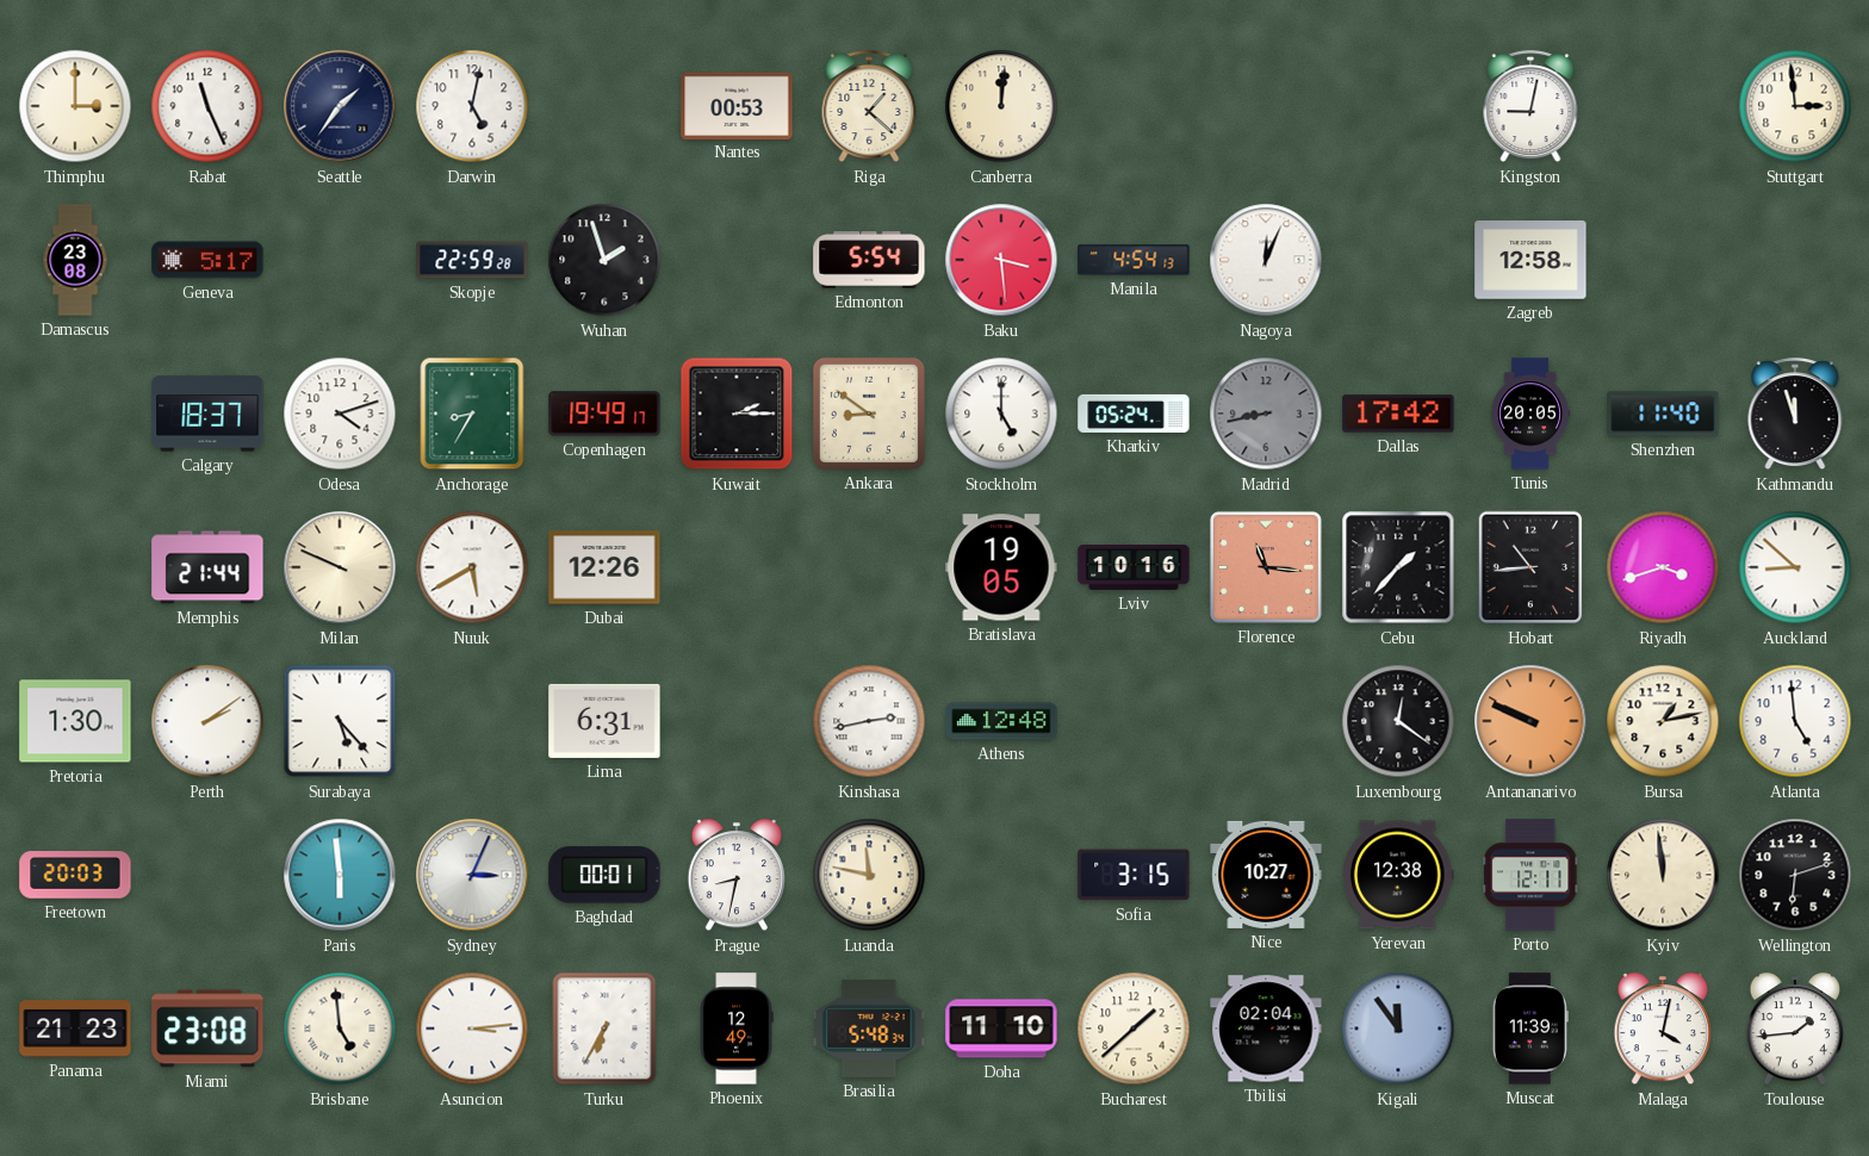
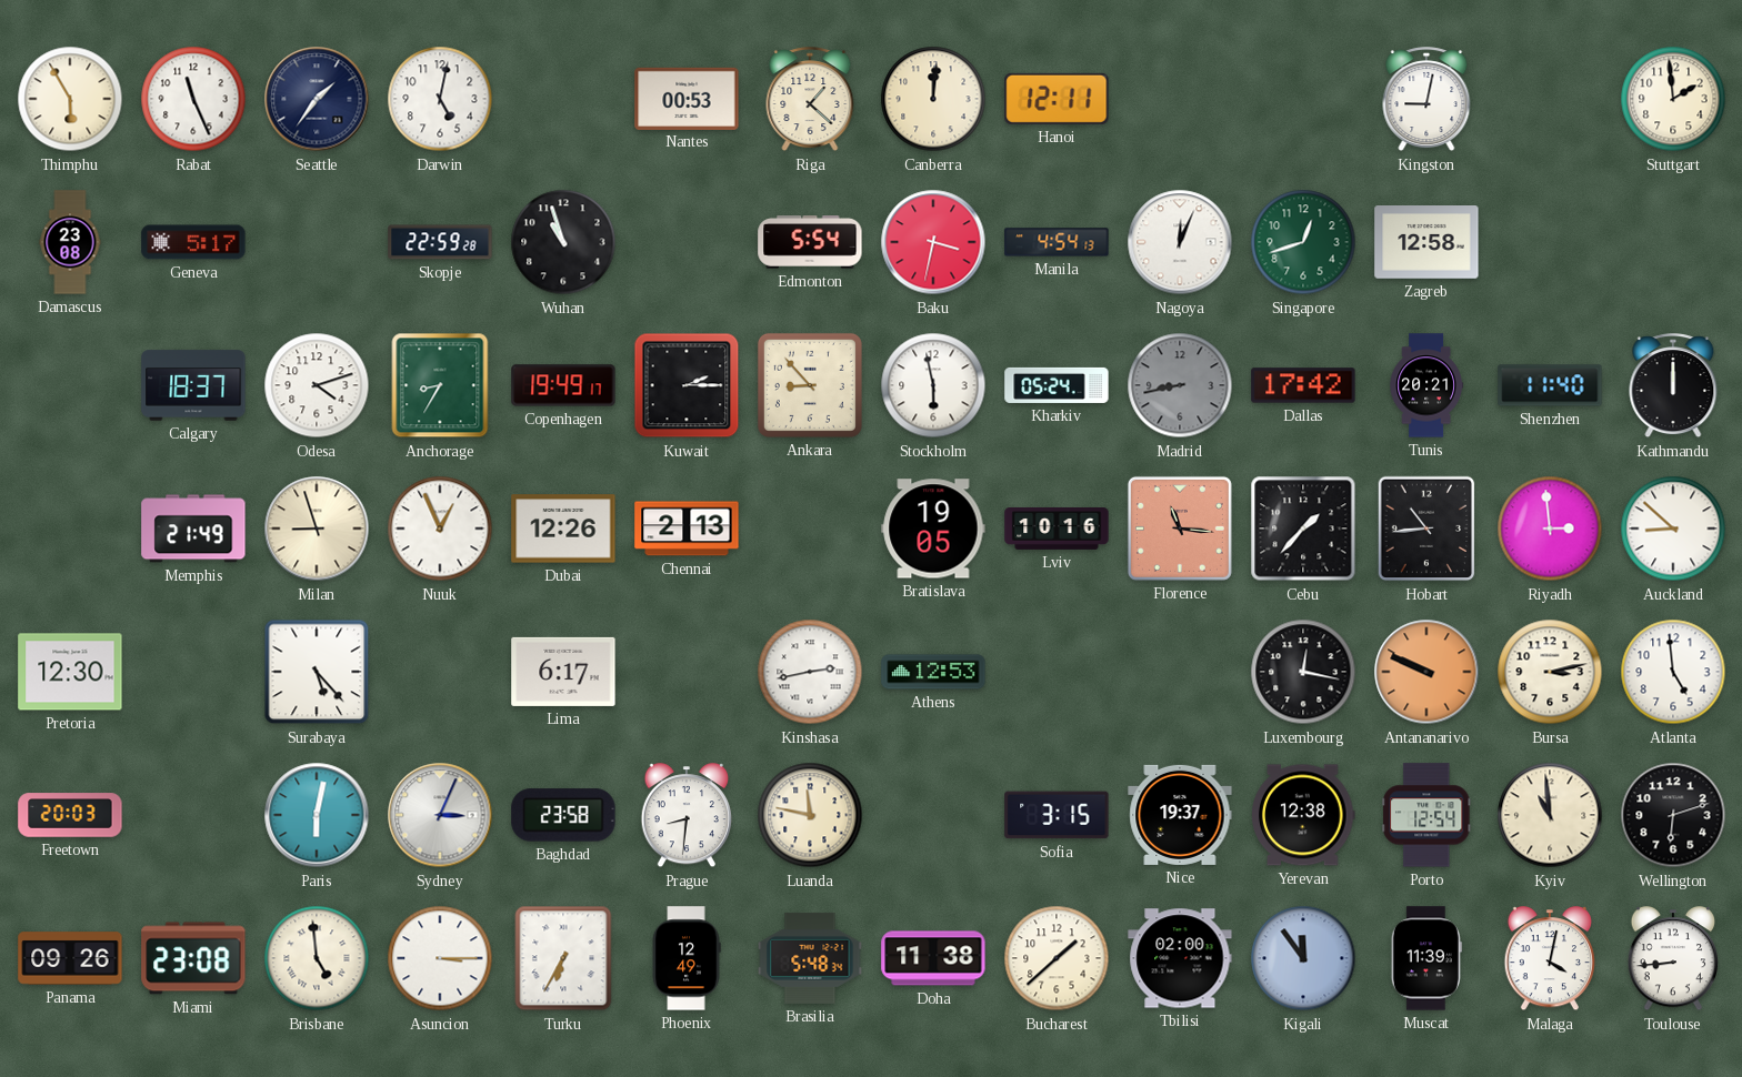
Thimphu: 3:00 -> 5:55
Hanoi: none -> 12:11
Stuttgart: 2:59 -> 1:59
Wuhan: 1:57 -> 10:57
Baku: 3:29 -> 3:32
Singapore: none -> 12:42
Ankara: 8:51 -> 8:53
Stockholm: 5:00 -> 5:58
Tunis: 20:05 -> 20:21
Kathmandu: 11:57 -> 12:00
Memphis: 21:44 -> 21:49
Milan: 9:49 -> 8:57
Nuuk: 5:40 -> 12:56
Chennai: none -> 2:13
Riyadh: 3:42 -> 2:59
Pretoria: 1:30 -> 12:30
Perth: 2:09 -> none
Lima: 6:31 -> 6:17
Athens: 12:48 -> 12:53
Luxembourg: 12:21 -> 12:17
Bursa: 1:13 -> 3:13
Paris: 5:59 -> 6:02
Baghdad: 00:01 -> 23:58
Prague: 8:32 -> 8:31
Nice: 10:27 -> 19:37
Porto: 12:11 -> 12:54
Kyiv: 11:59 -> 10:59
Panama: 21:23 -> 09:26
Asuncion: 3:14 -> 3:15
Doha: 11:10 -> 11:38
Tbilisi: 02:04 -> 02:00
Toulouse: 1:44 -> 8:44
